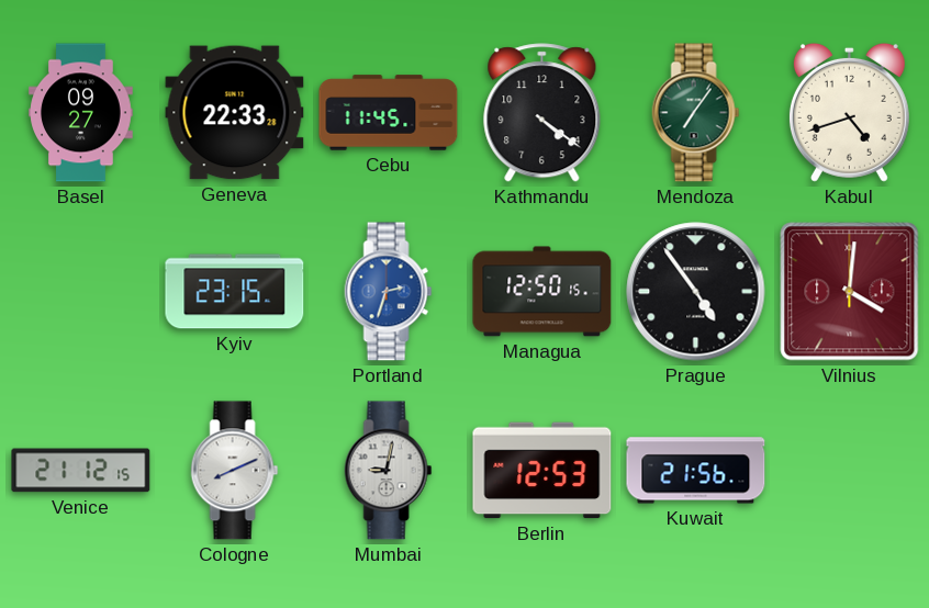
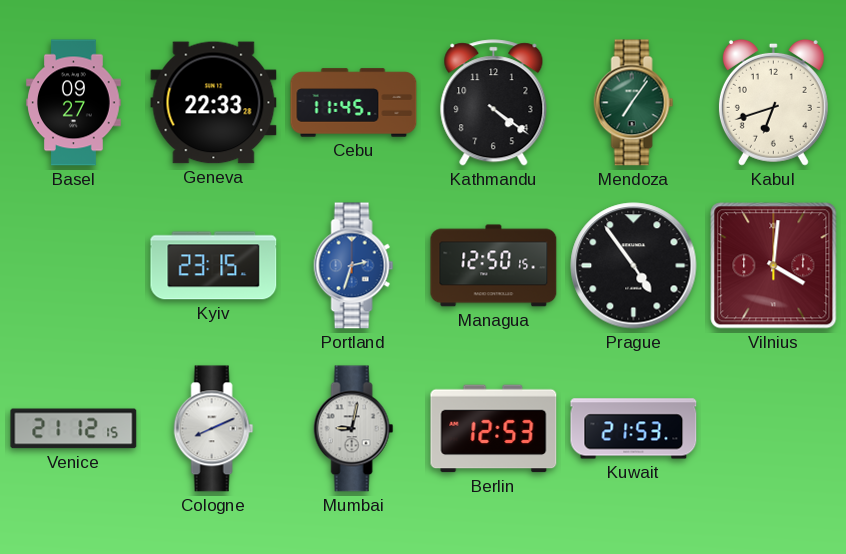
Kabul: 4:42 -> 6:42
Kuwait: 21:56 -> 21:53
